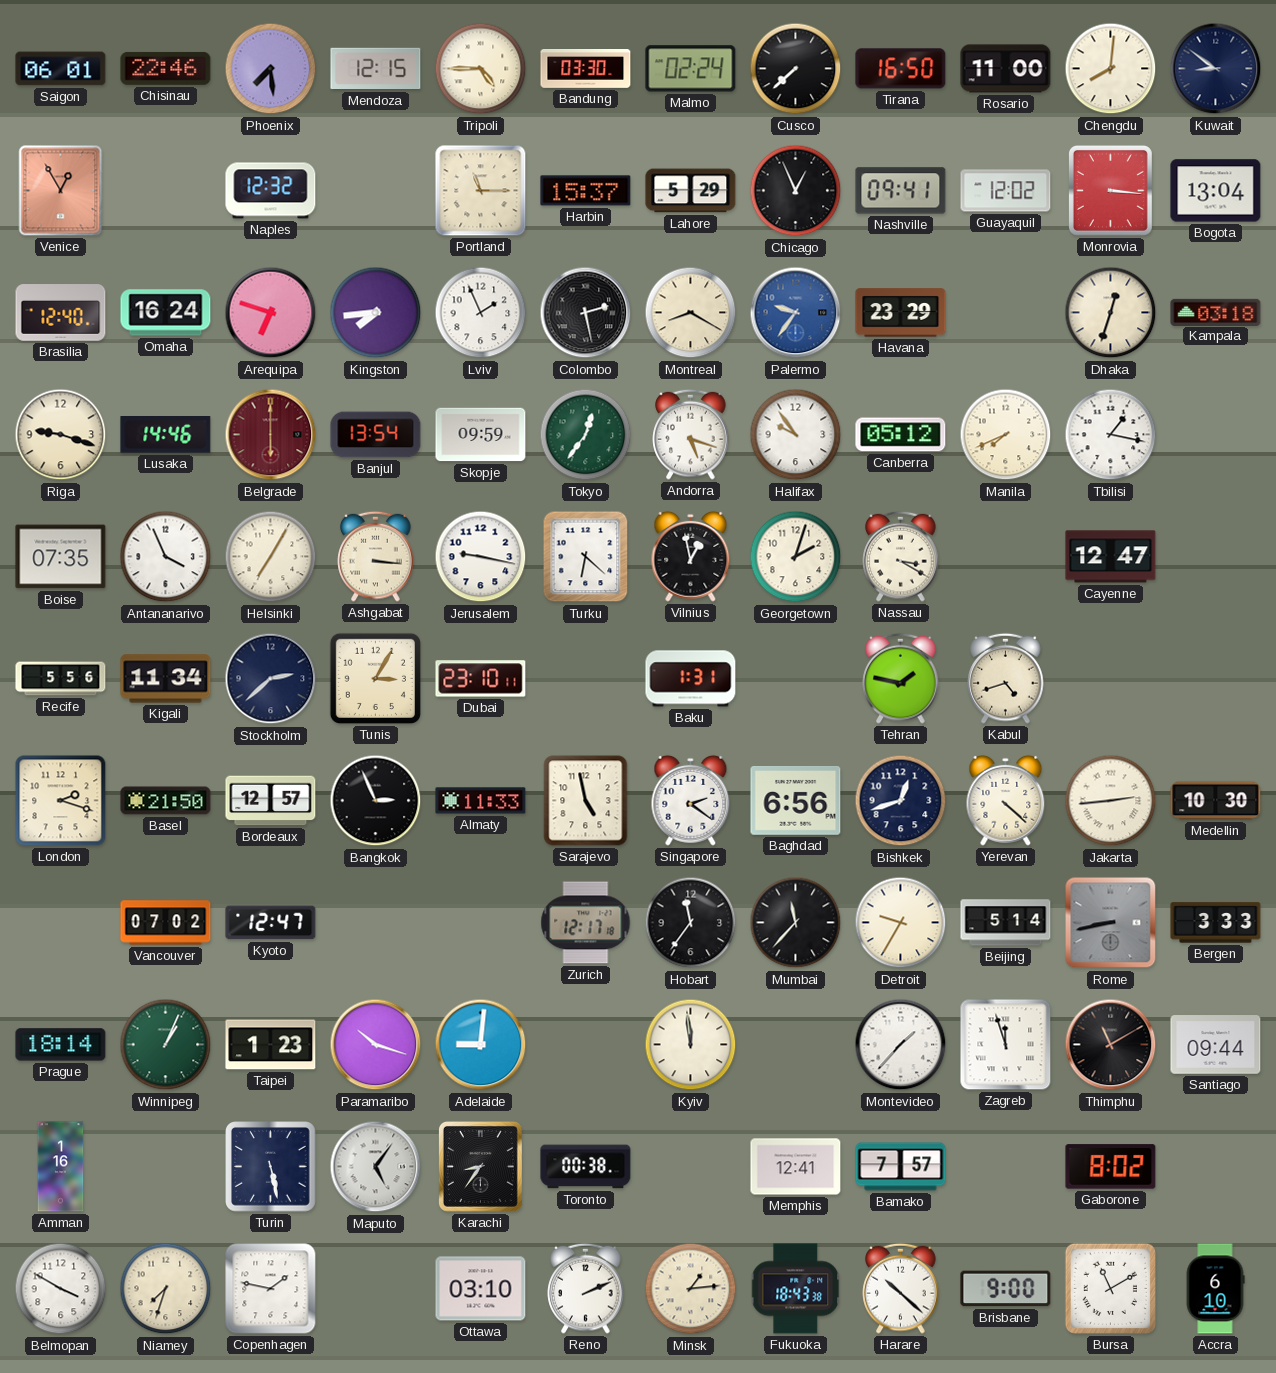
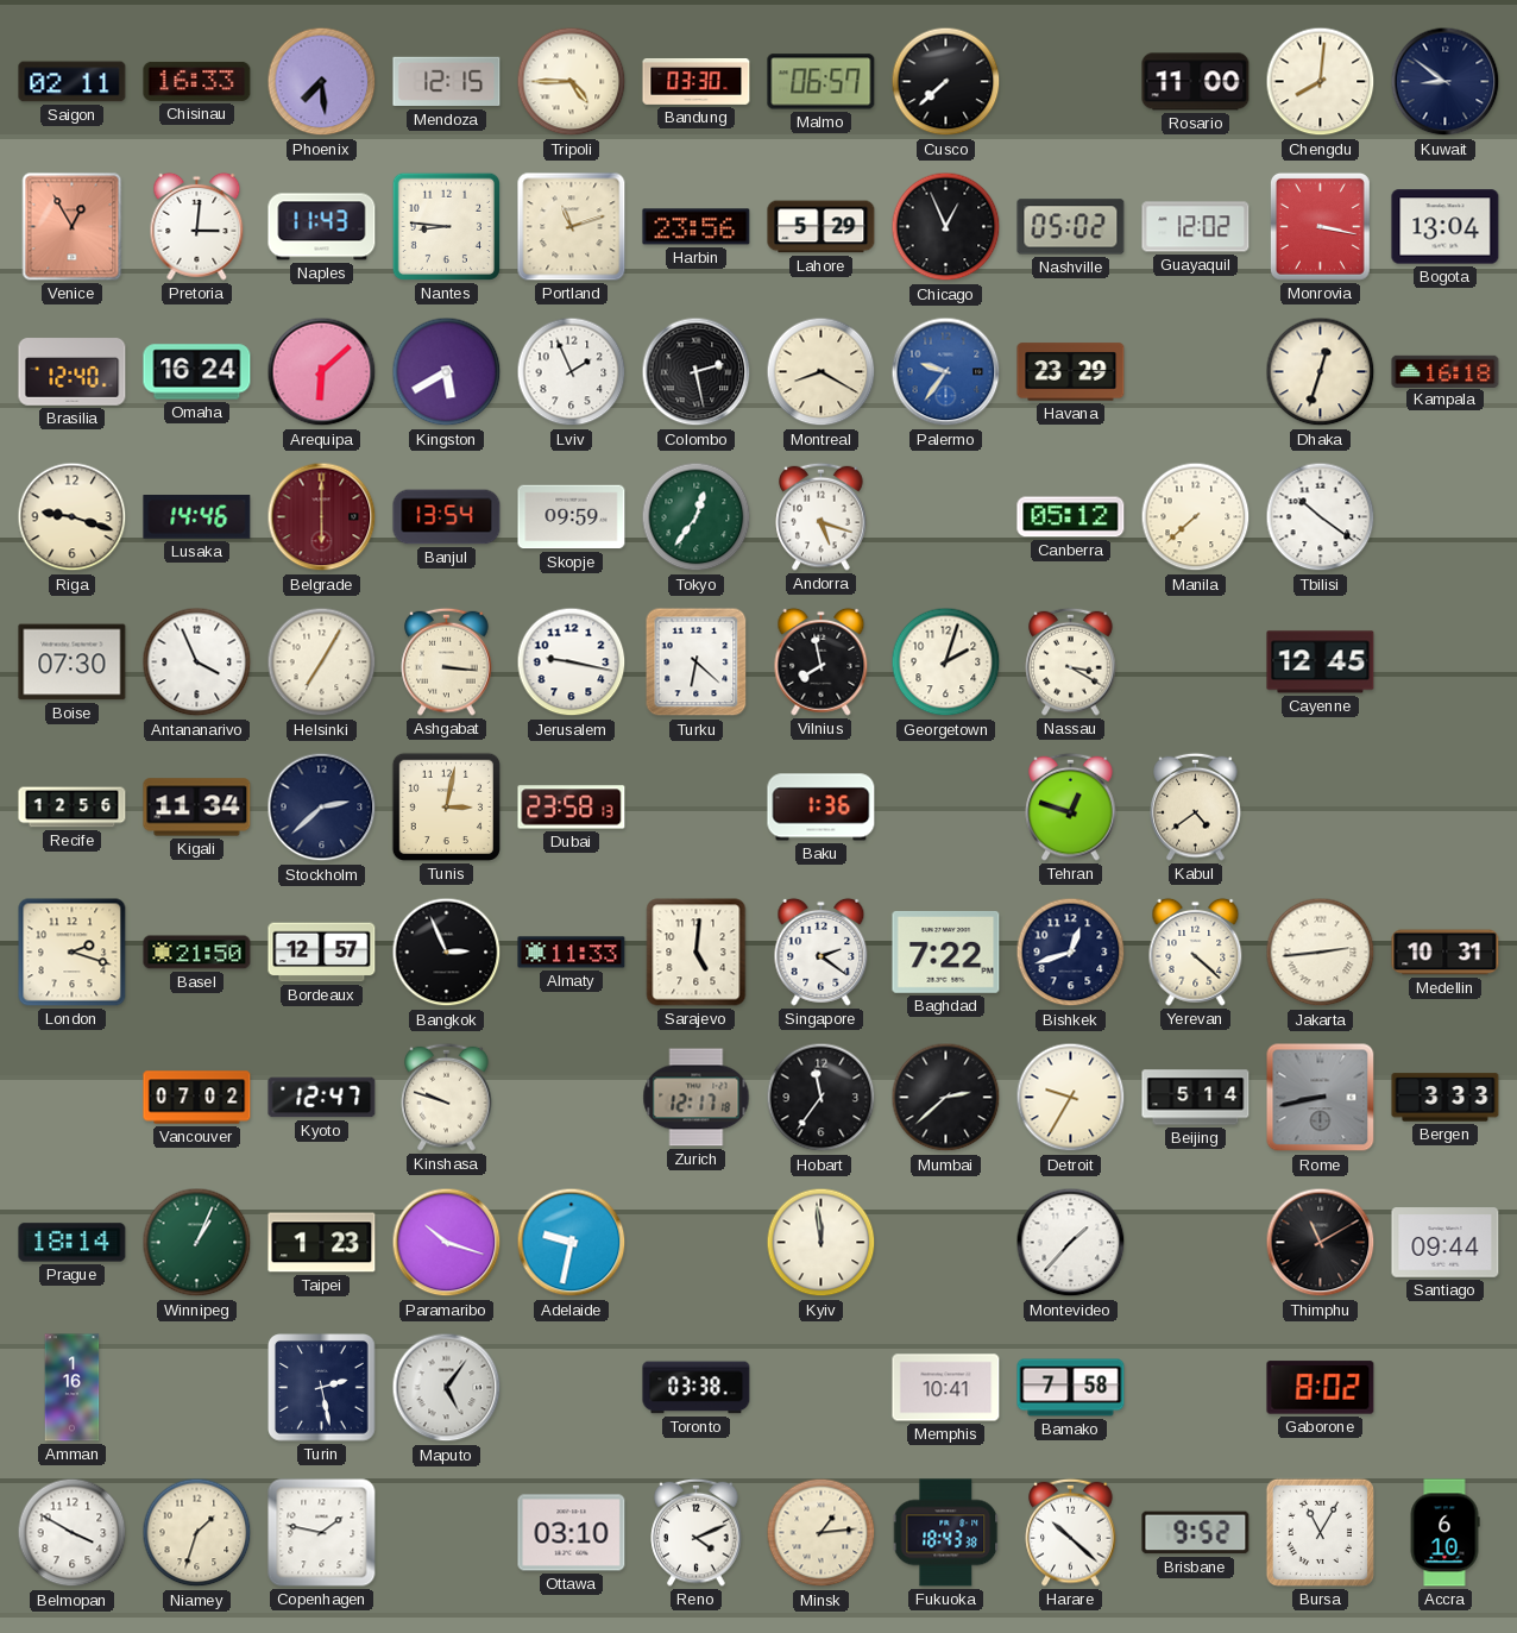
Saigon: 06:01 -> 02:11
Chisinau: 22:46 -> 16:33
Malmo: 02:24 -> 06:57
Tirana: 16:50 -> none
Pretoria: none -> 3:01
Naples: 12:32 -> 11:43
Nantes: none -> 8:46
Portland: 11:15 -> 11:12
Harbin: 15:37 -> 23:56
Nashville: 09:41 -> 05:02
Monrovia: 3:16 -> 3:17
Arequipa: 6:48 -> 6:08
Kingston: 7:44 -> 5:40
Kampala: 03:18 -> 16:18
Halifax: 9:54 -> none
Manila: 7:41 -> 7:38
Tbilisi: 1:17 -> 10:21
Boise: 07:35 -> 07:30
Vilnius: 12:58 -> 7:58
Cayenne: 12:47 -> 12:45
Recife: 5:56 -> 12:56
Tunis: 3:05 -> 3:02
Dubai: 23:10 -> 23:58
Baku: 1:31 -> 1:36
Tehran: 1:47 -> 12:48
Kabul: 4:42 -> 4:39
Sarajevo: 4:58 -> 5:01
Baghdad: 6:56 -> 7:22
Medellin: 10:30 -> 10:31
Kinshasa: none -> 9:48
Mumbai: 11:37 -> 2:38
Adelaide: 9:01 -> 9:32
Zagreb: 11:57 -> none
Turin: 5:28 -> 2:28
Karachi: 8:36 -> none
Toronto: 00:38 -> 03:38
Memphis: 12:41 -> 10:41
Bamako: 7:57 -> 7:58
Niamey: 7:33 -> 1:33
Reno: 2:11 -> 4:11
Brisbane: 9:00 -> 9:52
Bursa: 11:10 -> 11:05
